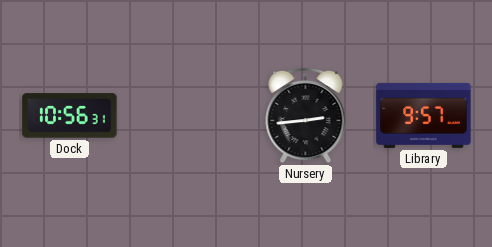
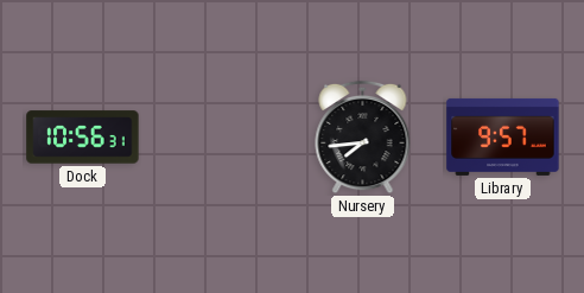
Nursery: 2:44 -> 7:44
